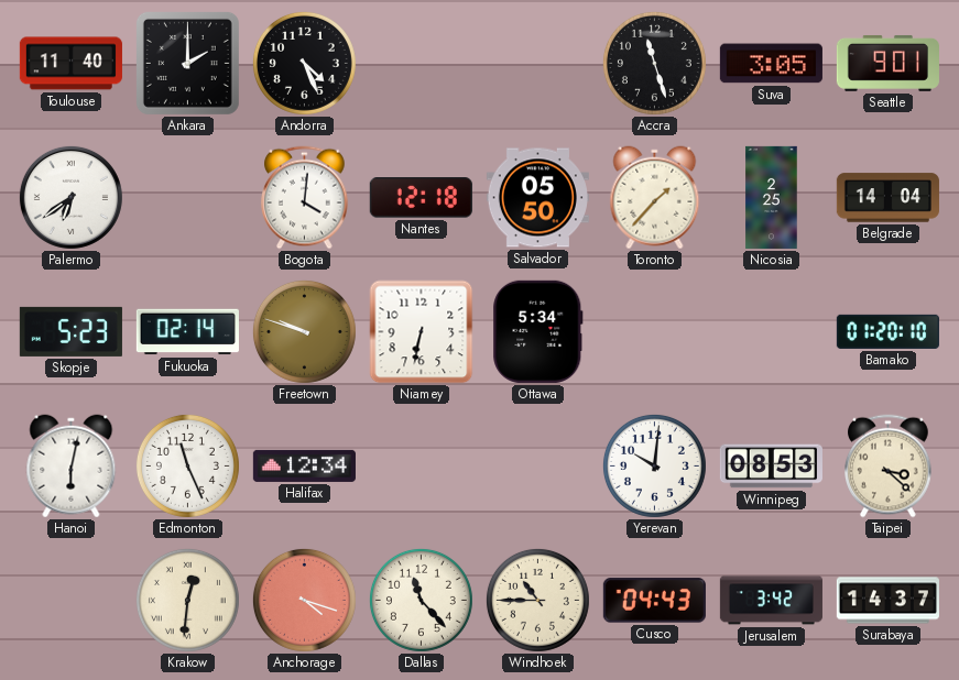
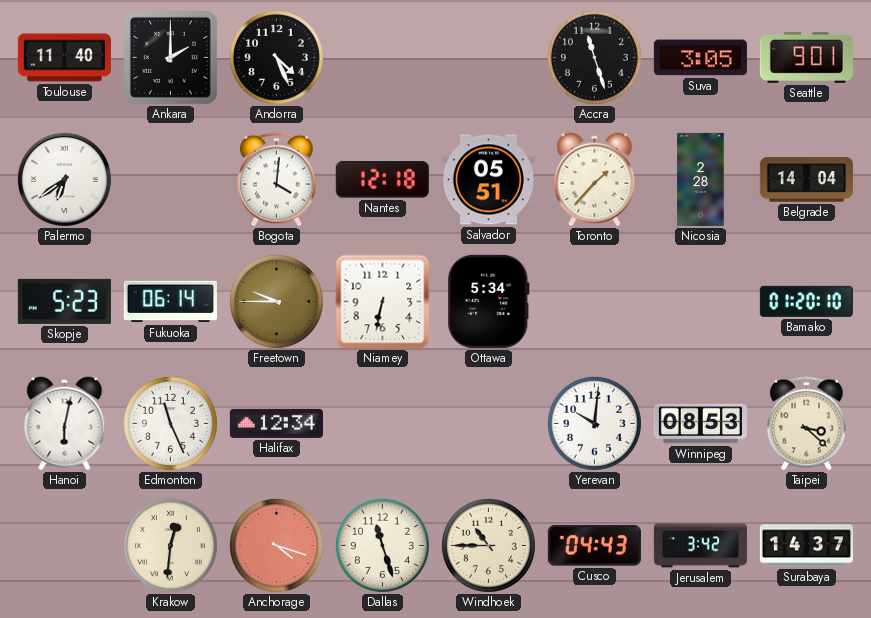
Salvador: 05:50 -> 05:51
Nicosia: 2:25 -> 2:28
Fukuoka: 02:14 -> 06:14
Freetown: 9:48 -> 9:45
Dallas: 11:23 -> 11:27
